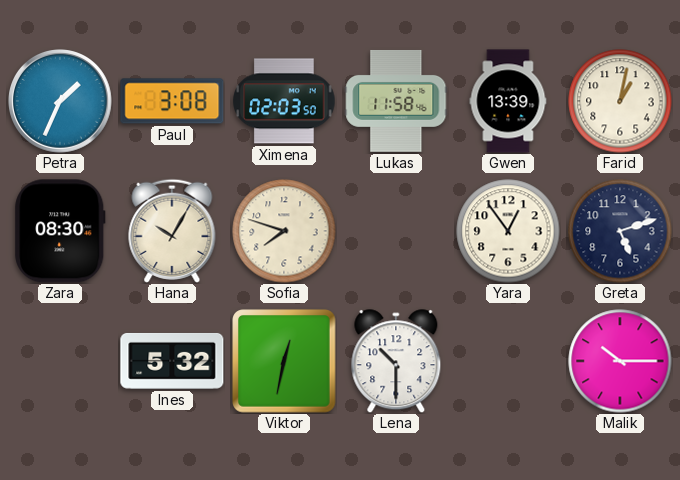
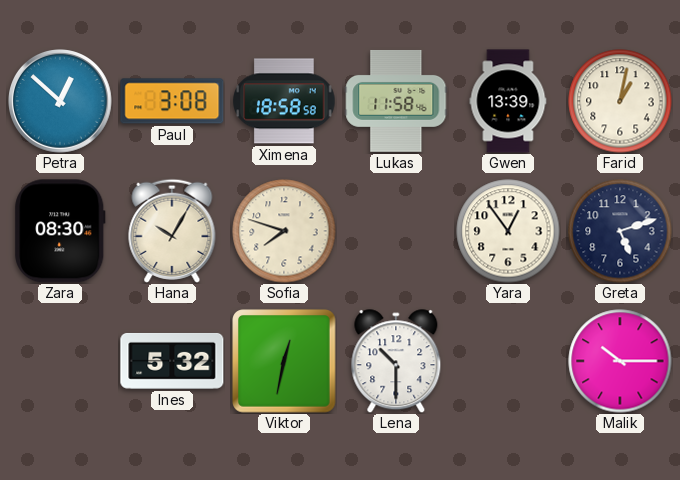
Petra: 1:34 -> 12:52
Ximena: 02:03 -> 18:58
